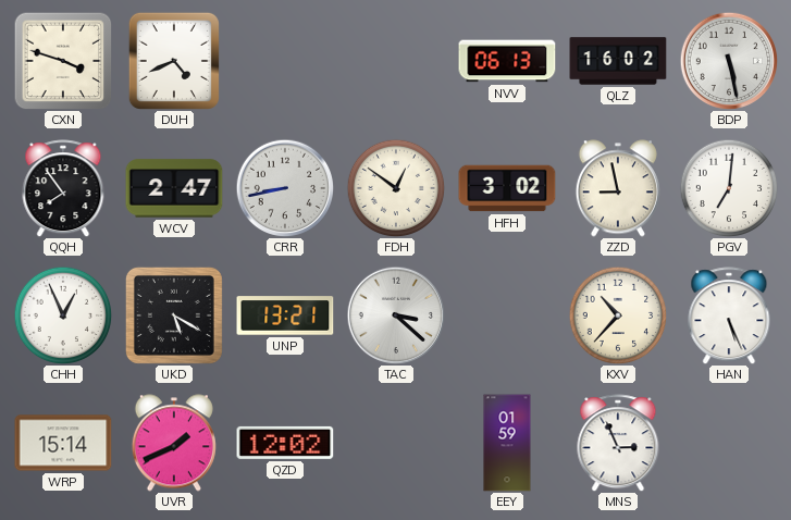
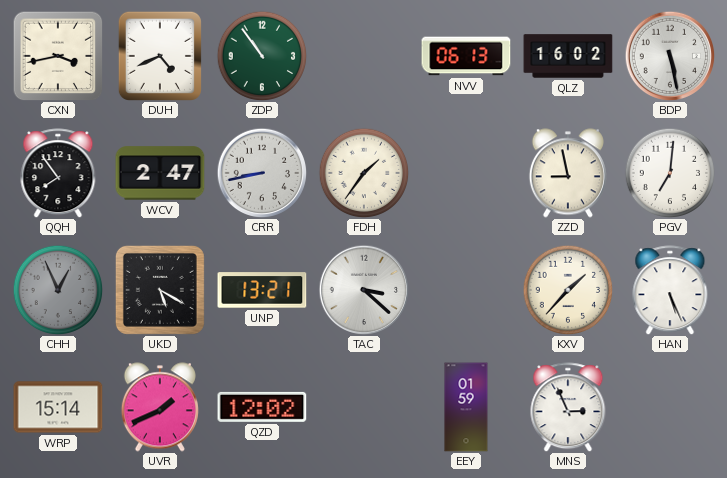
CXN: 3:48 -> 3:43
ZDP: none -> 10:54
FDH: 12:51 -> 1:36
HFH: 3:02 -> none
CHH dial: white -> grey
KXV: 10:37 -> 1:37
